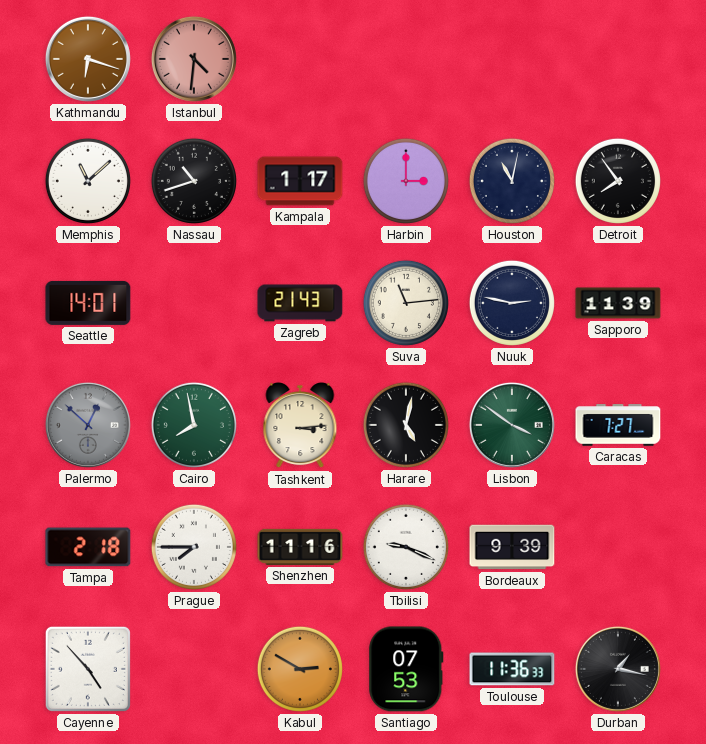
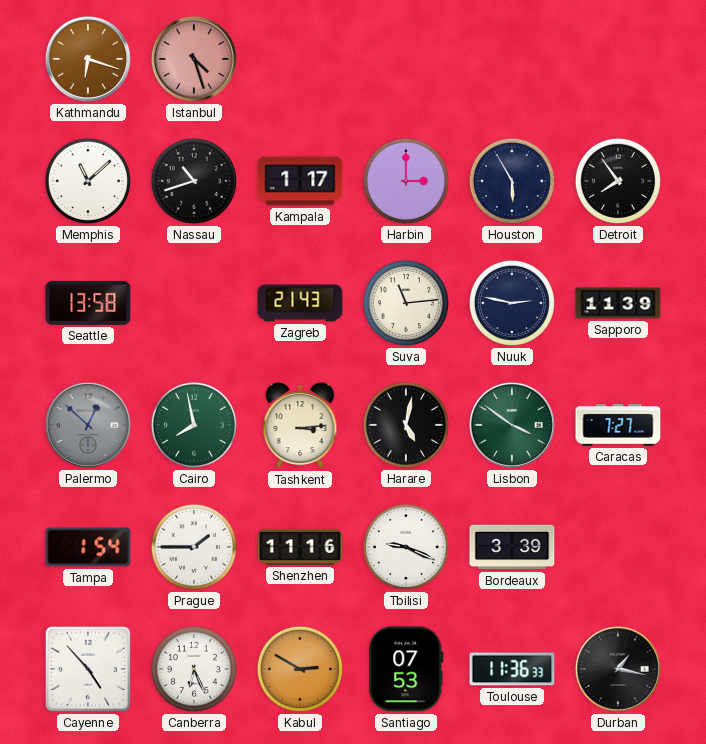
Istanbul: 4:31 -> 4:27
Houston: 11:02 -> 5:55
Seattle: 14:01 -> 13:58
Tampa: 2:18 -> 1:54
Prague: 7:45 -> 1:45
Bordeaux: 9:39 -> 3:39
Canberra: none -> 6:26
